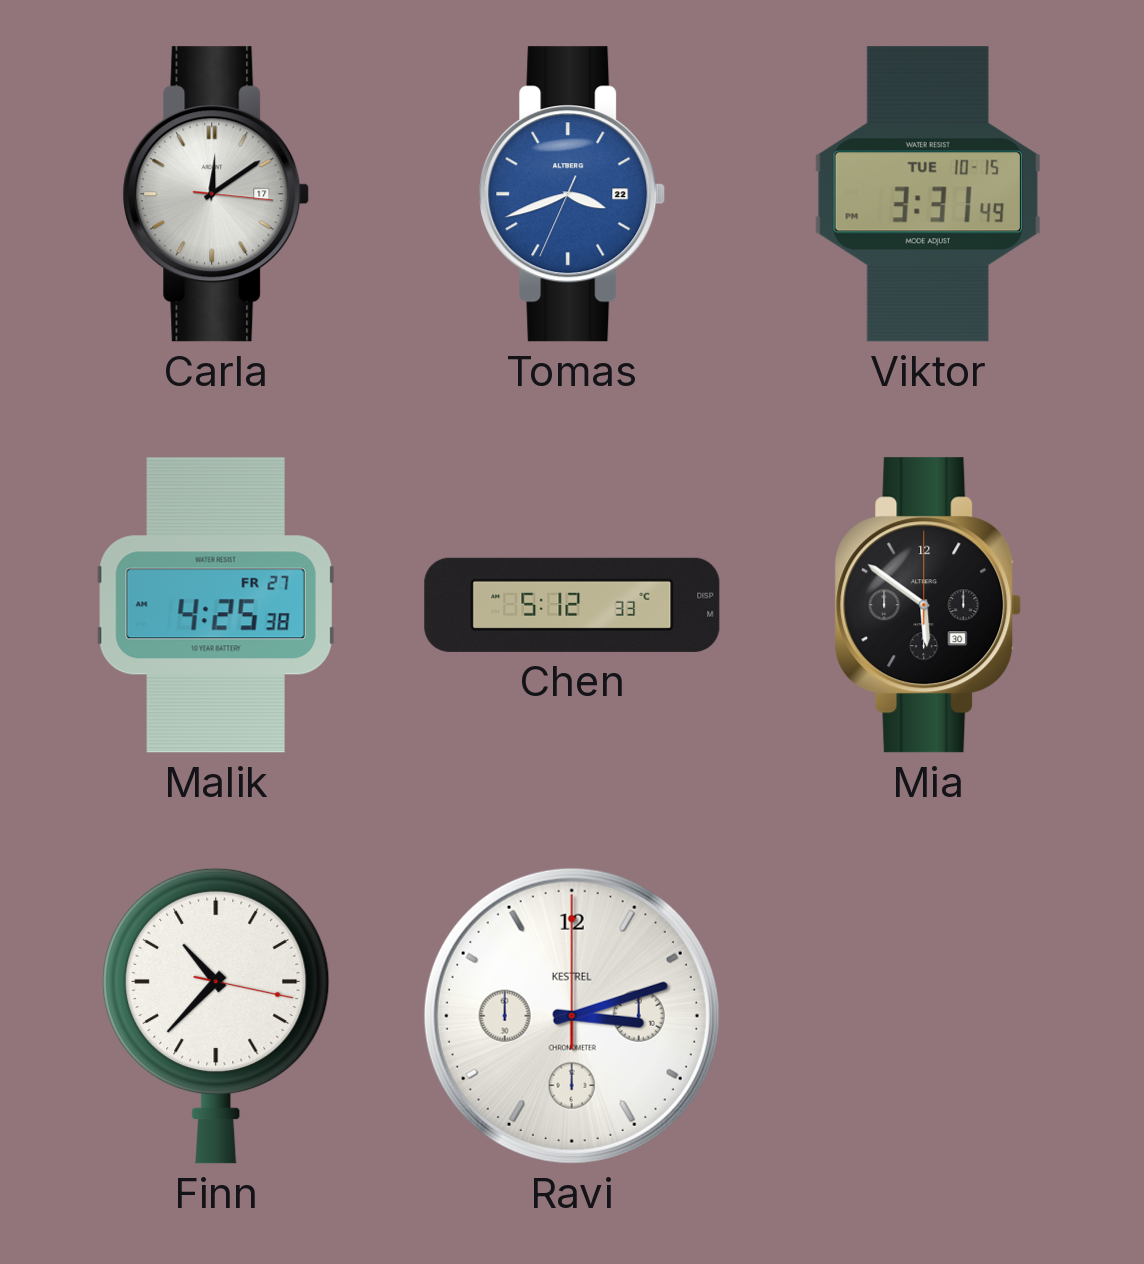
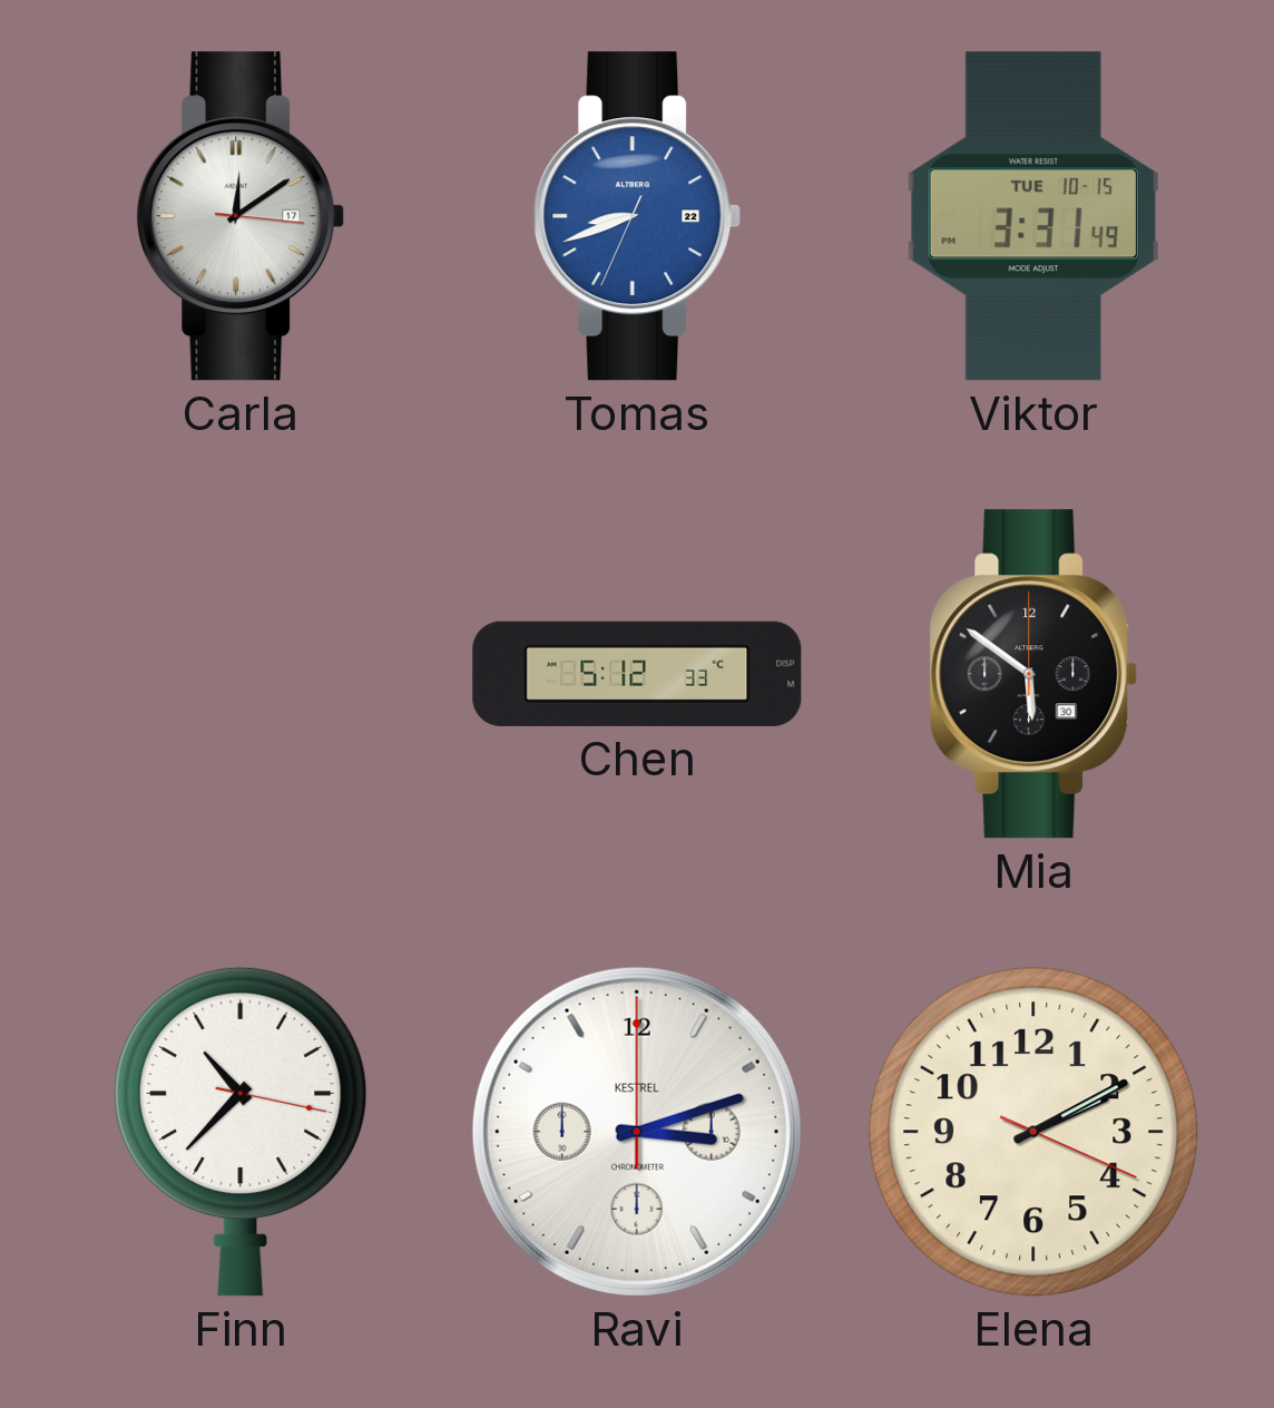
Tomas: 3:41 -> 8:41
Malik: 4:25 -> none
Elena: none -> 2:10
